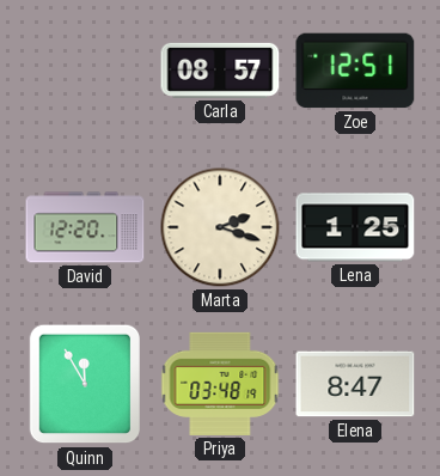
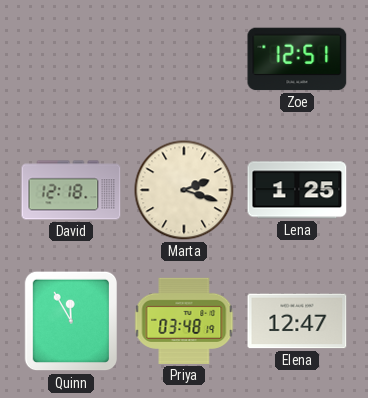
Carla: 08:57 -> none
David: 12:20 -> 12:18
Elena: 8:47 -> 12:47
